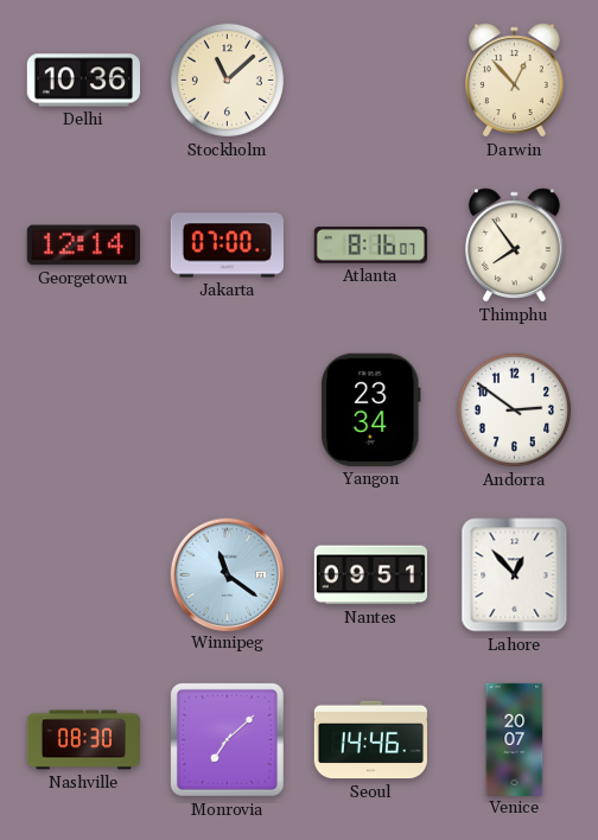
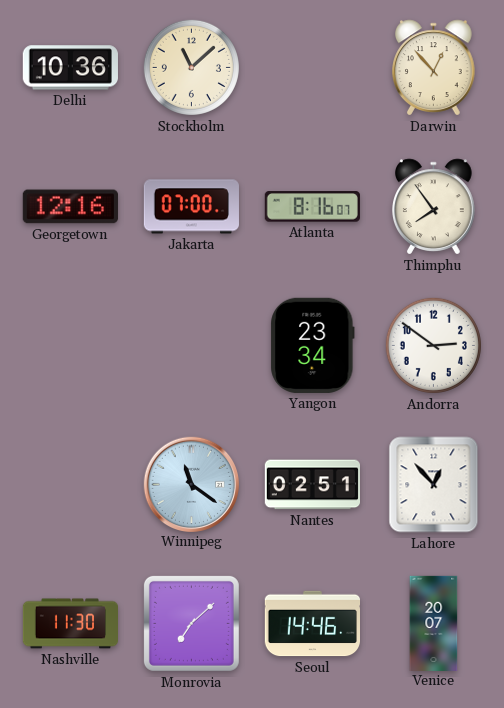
Georgetown: 12:14 -> 12:16
Nantes: 09:51 -> 02:51
Nashville: 08:30 -> 11:30
